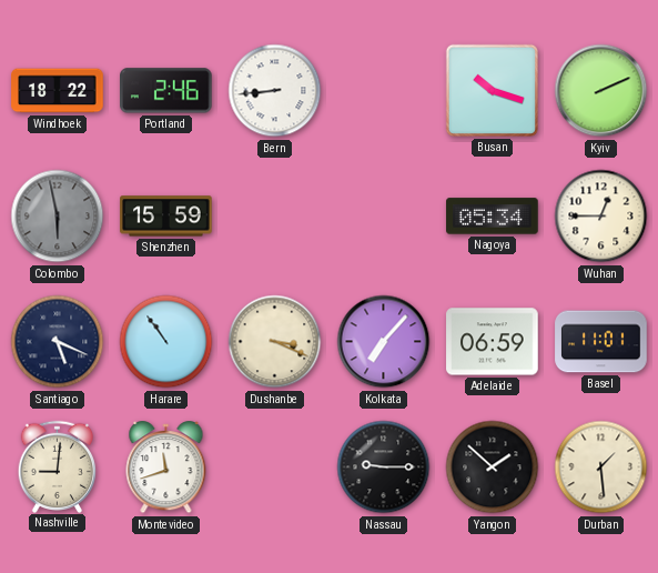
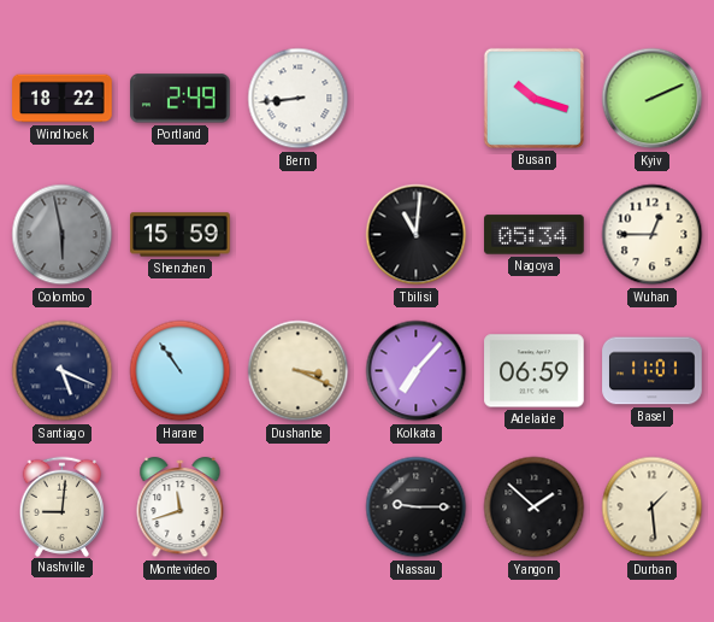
Portland: 2:46 -> 2:49
Tbilisi: none -> 11:01
